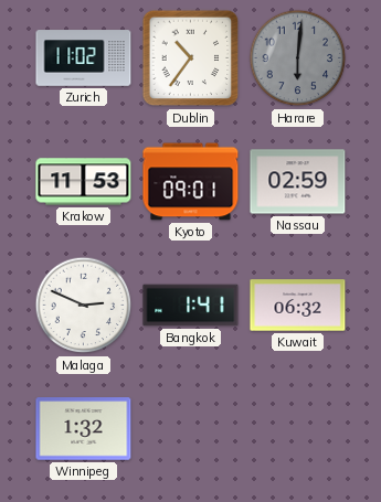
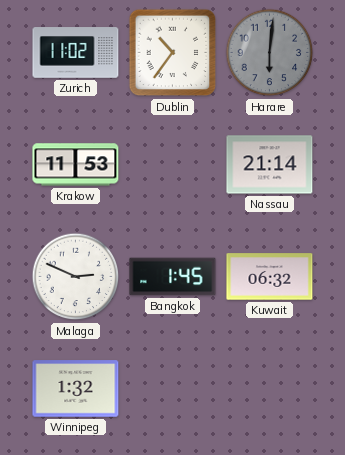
Kyoto: 09:01 -> none
Nassau: 02:59 -> 21:14
Bangkok: 1:41 -> 1:45
